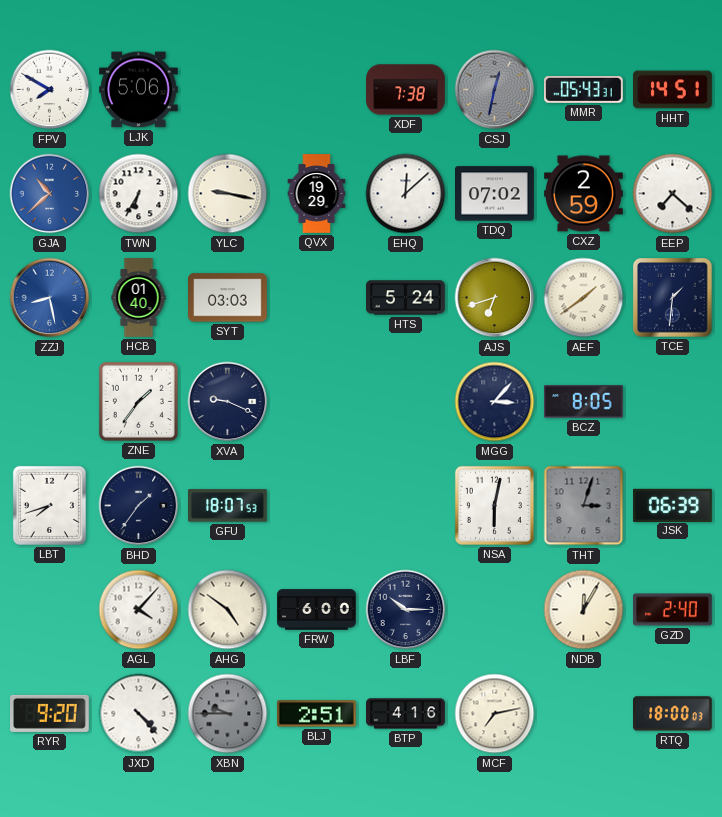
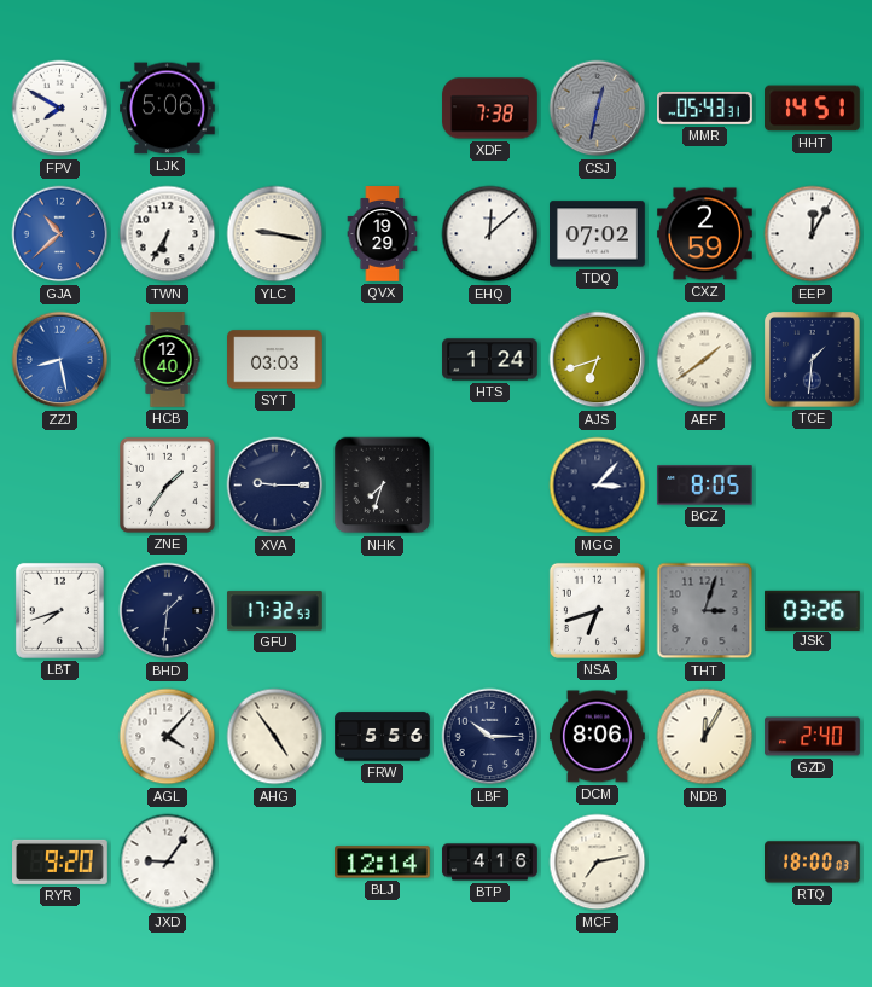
EEP: 7:22 -> 12:05
HCB: 01:40 -> 12:40
HTS: 5:24 -> 1:24
XVA: 9:19 -> 9:15
NHK: none -> 7:33
BHD: 1:36 -> 1:31
GFU: 18:07 -> 17:32
NSA: 6:02 -> 6:42
JSK: 06:39 -> 03:26
AHG: 4:51 -> 4:54
FRW: 6:00 -> 5:56
DCM: none -> 8:06
JXD: 4:23 -> 9:06
XBN: 9:45 -> none
BLJ: 2:51 -> 12:14
